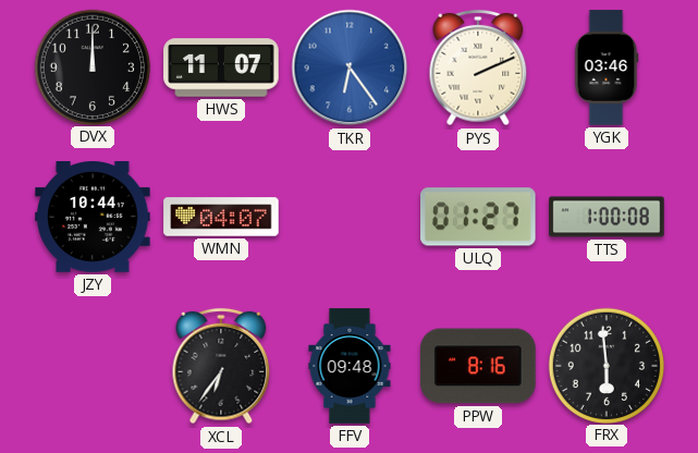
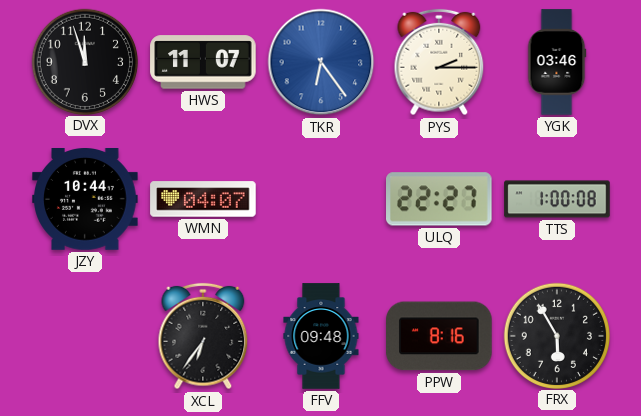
DVX: 12:00 -> 11:57
PYS: 2:11 -> 2:15
ULQ: 01:27 -> 22:27
FRX: 5:59 -> 5:55
